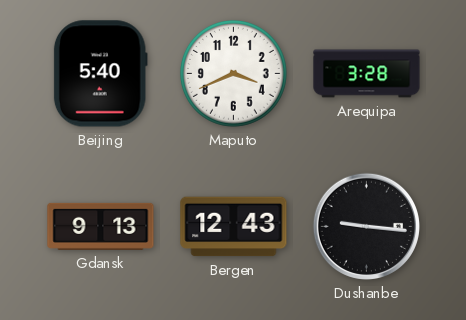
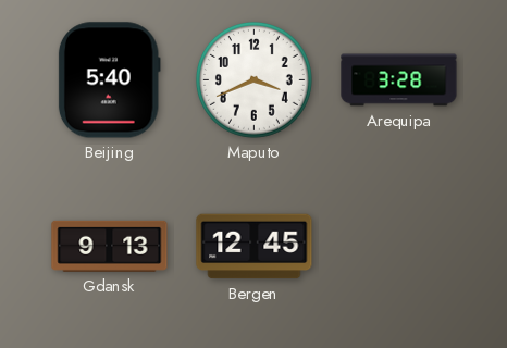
Bergen: 12:43 -> 12:45
Dushanbe: 9:16 -> none
